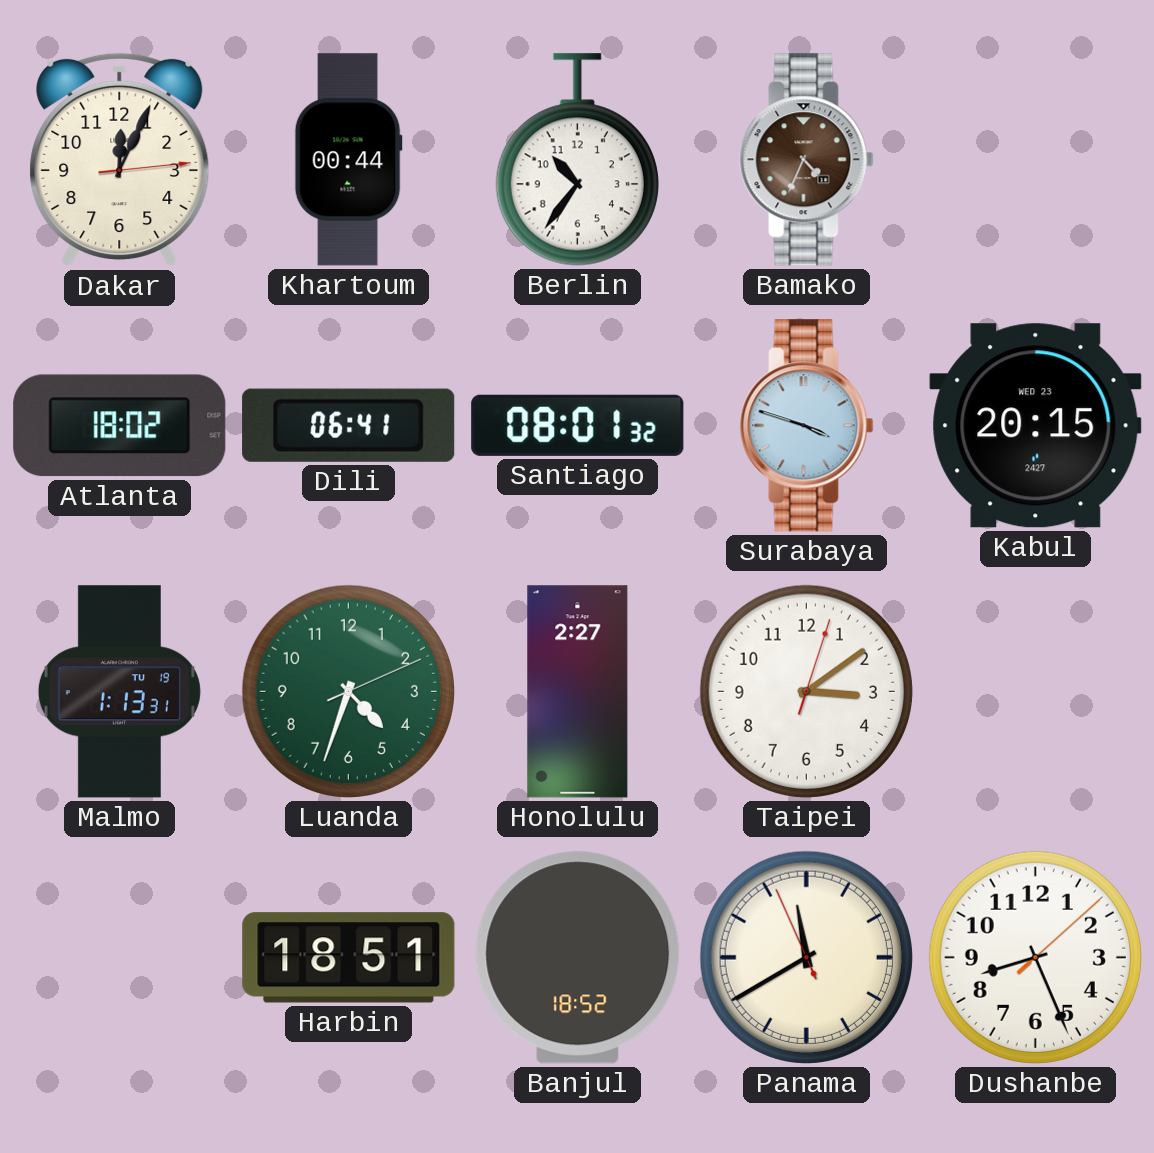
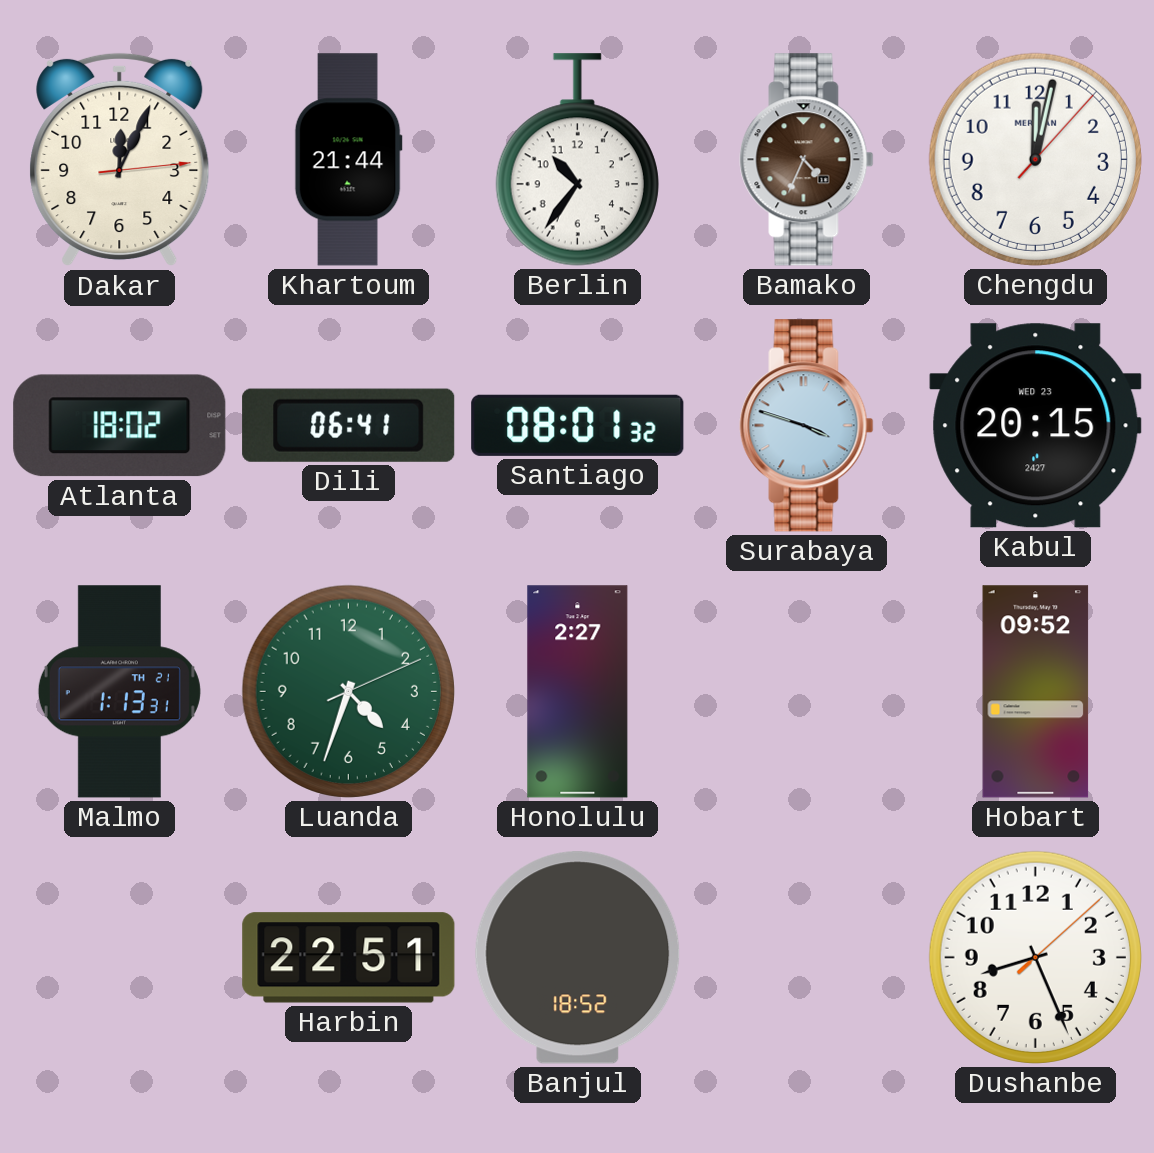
Khartoum: 00:44 -> 21:44
Chengdu: none -> 12:02
Malmo date: TU 19 -> TH 21
Taipei: 3:09 -> none
Hobart: none -> 09:52
Harbin: 18:51 -> 22:51
Panama: 11:39 -> none
